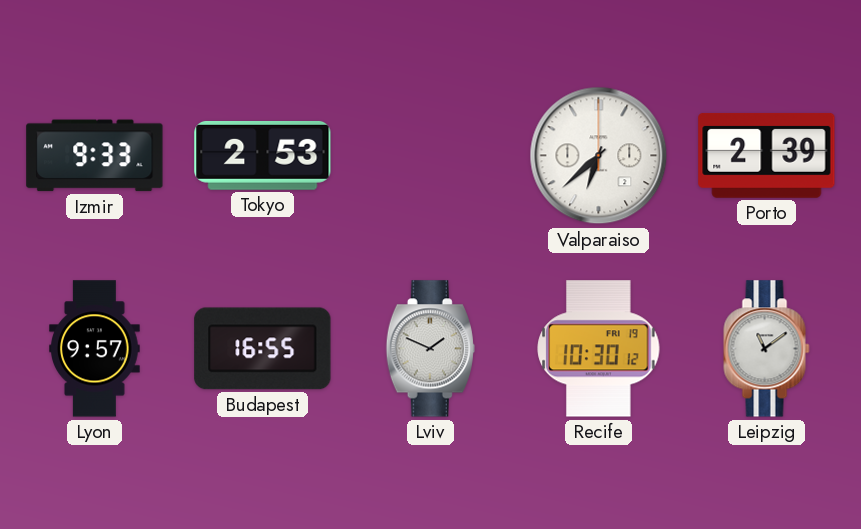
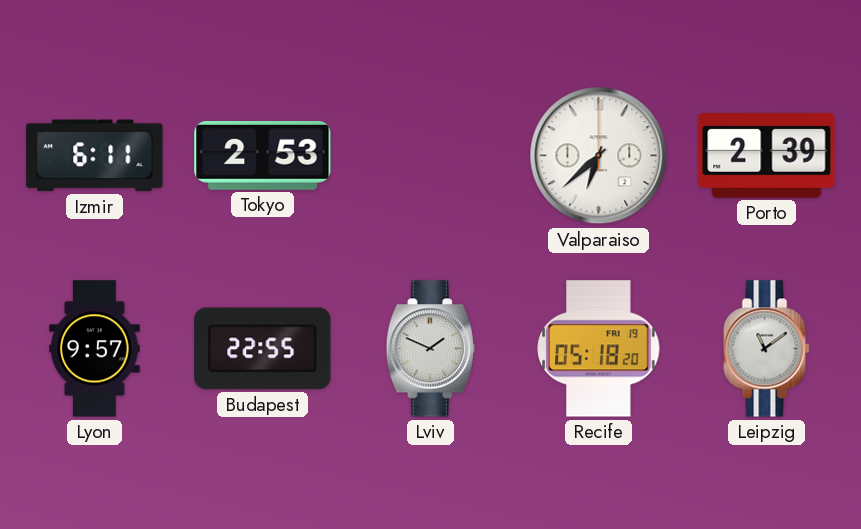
Izmir: 9:33 -> 6:11
Budapest: 16:55 -> 22:55
Recife: 10:30 -> 05:18
